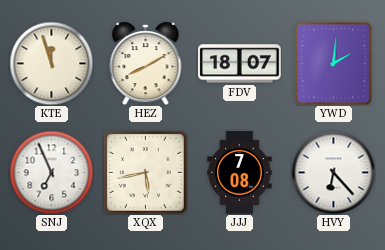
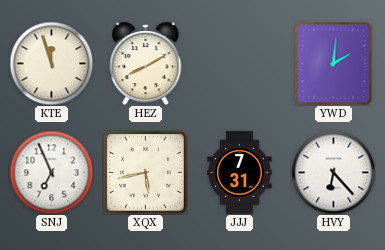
FDV: 18:07 -> none
JJJ: 7:08 -> 7:31
